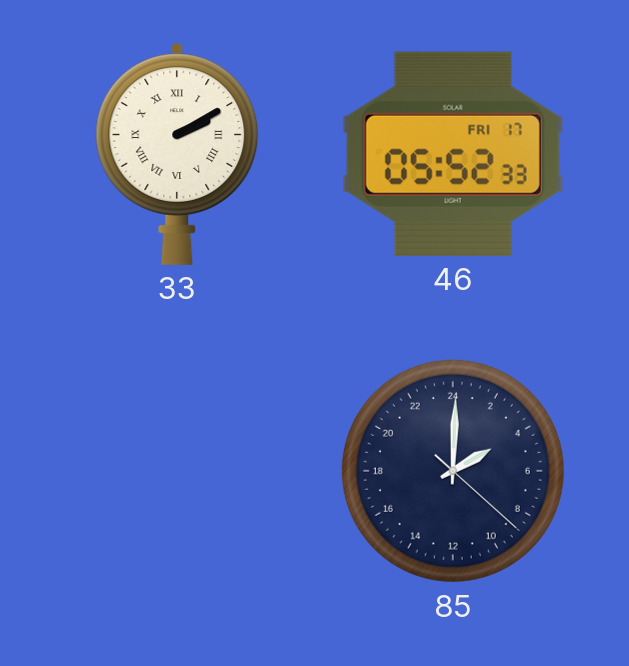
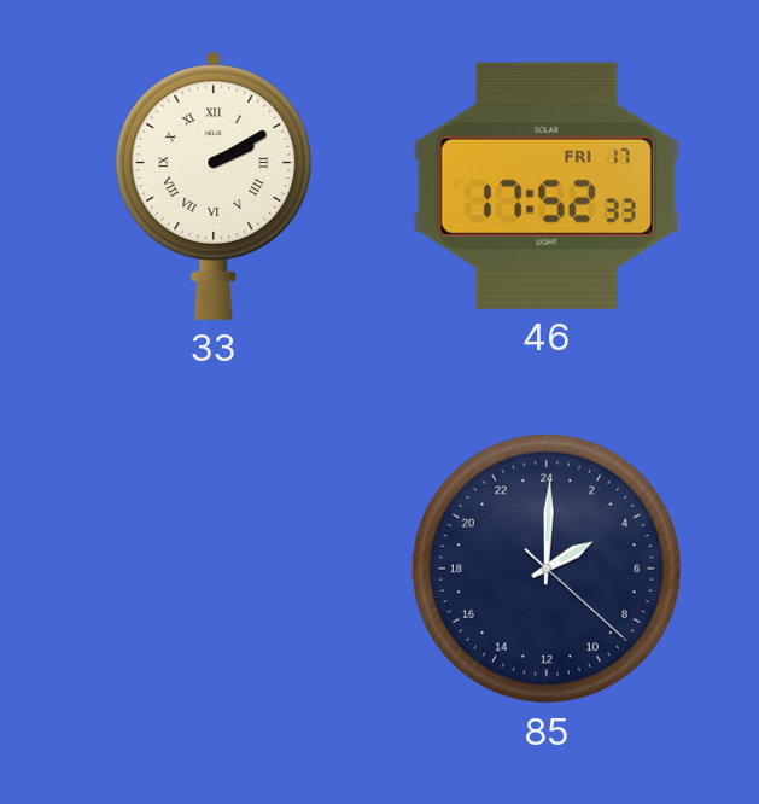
46: 05:52 -> 17:52
